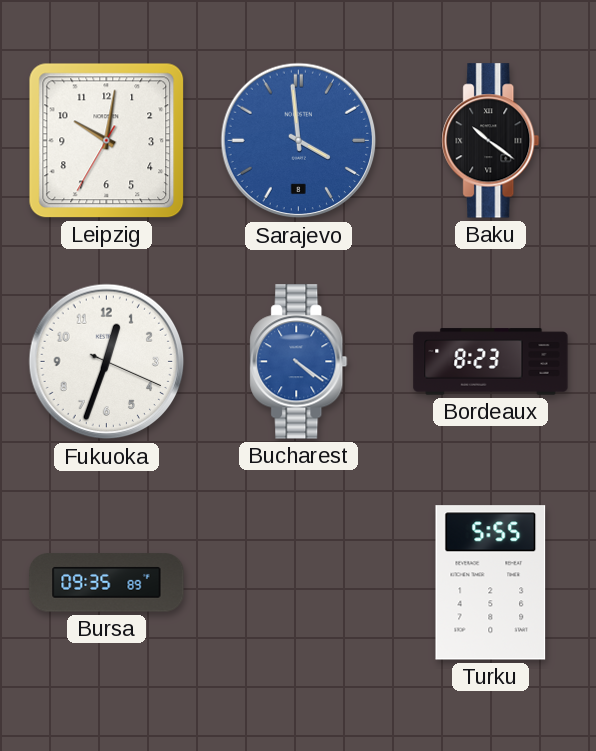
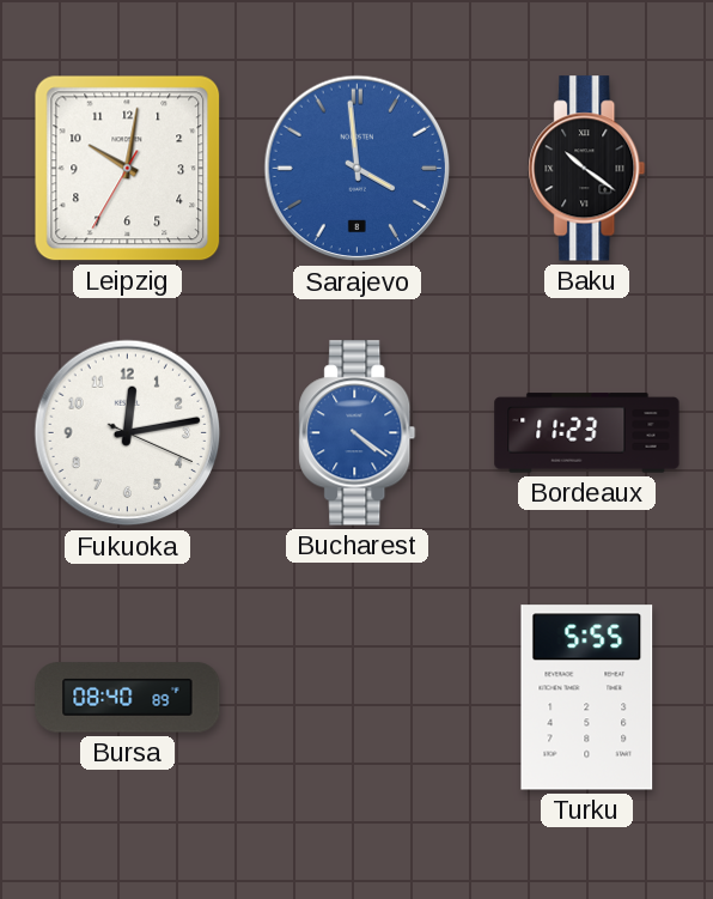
Fukuoka: 12:33 -> 12:13
Bordeaux: 8:23 -> 11:23
Bursa: 09:35 -> 08:40
